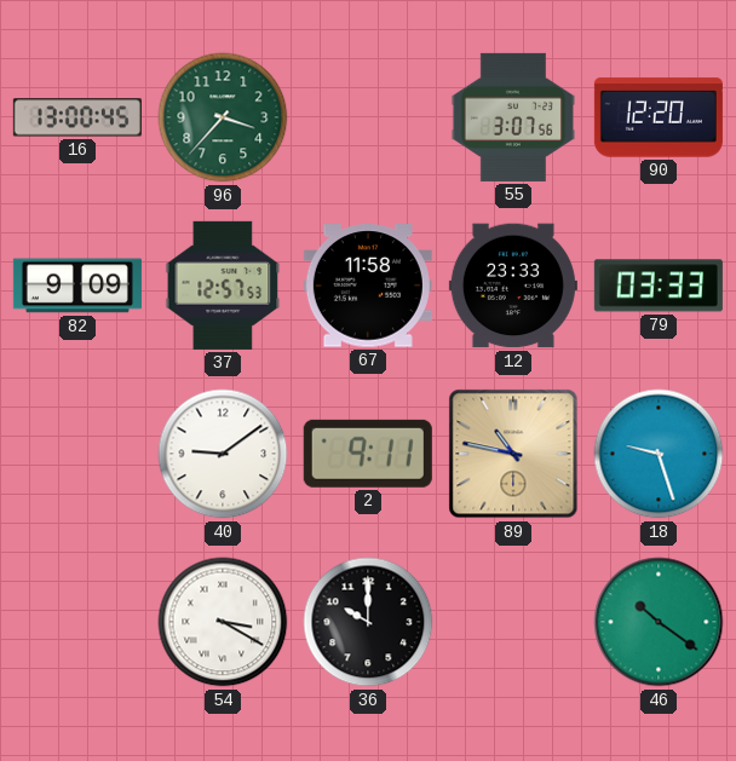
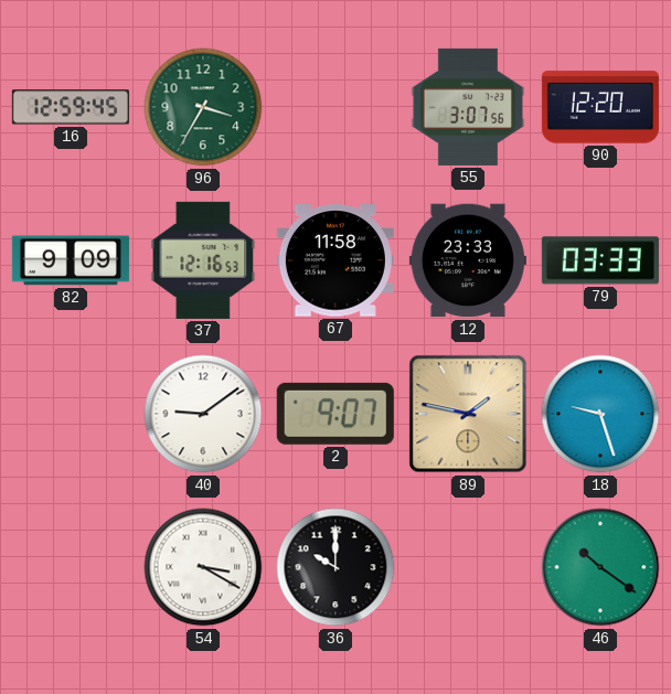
16: 13:00 -> 12:59
96: 3:37 -> 3:35
37: 12:57 -> 12:16
2: 9:11 -> 9:07
89: 10:47 -> 1:47
